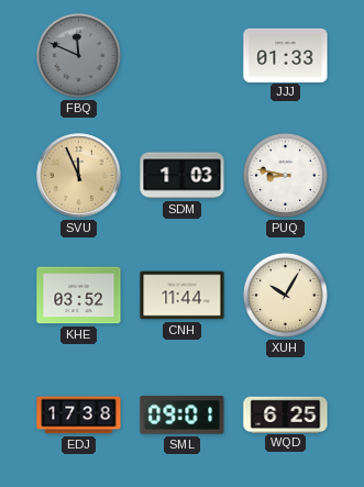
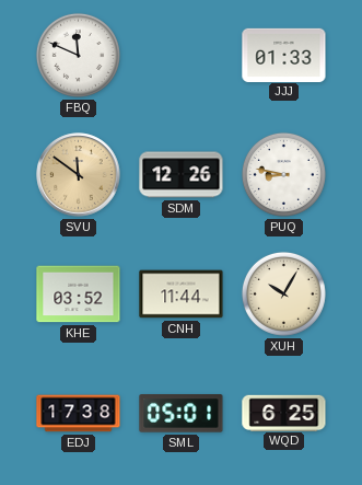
FBQ dial: grey -> white
SVU: 11:56 -> 11:51
SDM: 1:03 -> 12:26
SML: 09:01 -> 05:01
